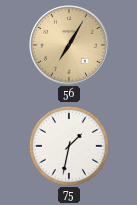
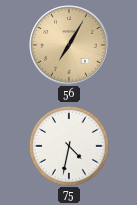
75: 1:32 -> 4:32
